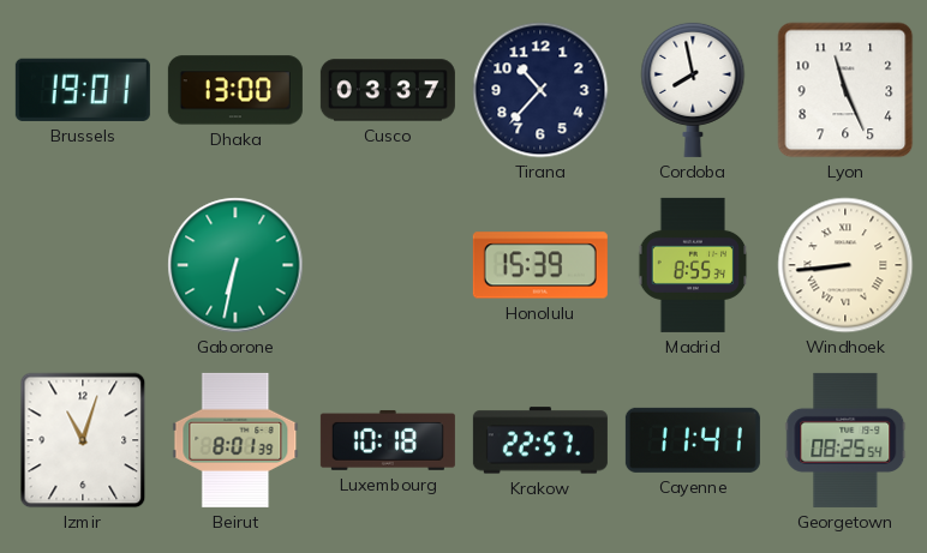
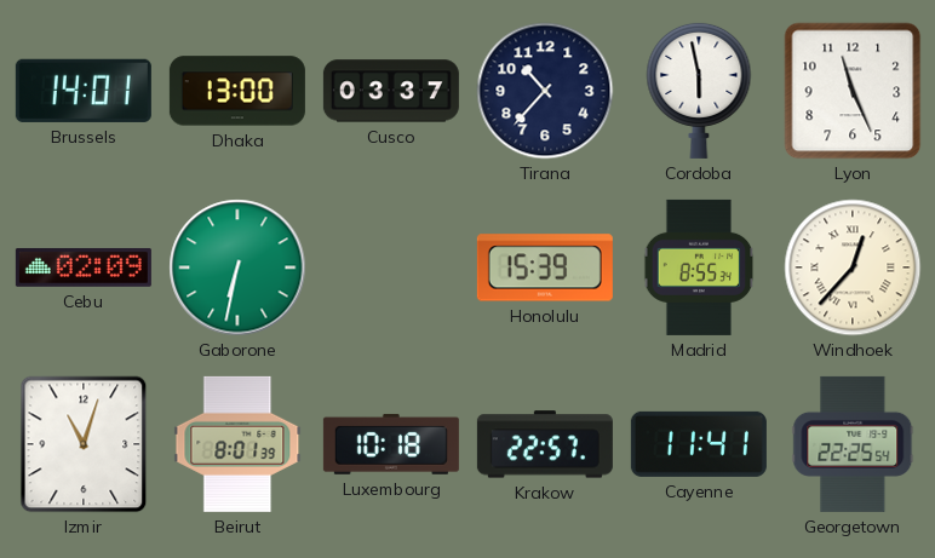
Brussels: 19:01 -> 14:01
Cordoba: 7:58 -> 5:58
Cebu: none -> 02:09
Windhoek: 8:44 -> 12:37
Georgetown: 08:25 -> 22:25
